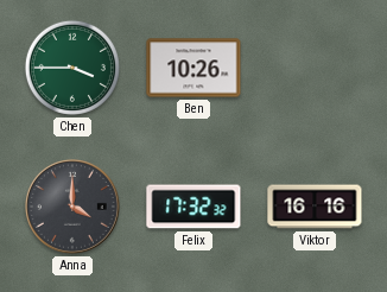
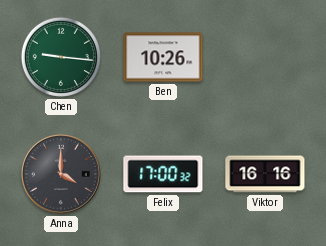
Chen: 3:45 -> 9:16
Felix: 17:32 -> 17:00
